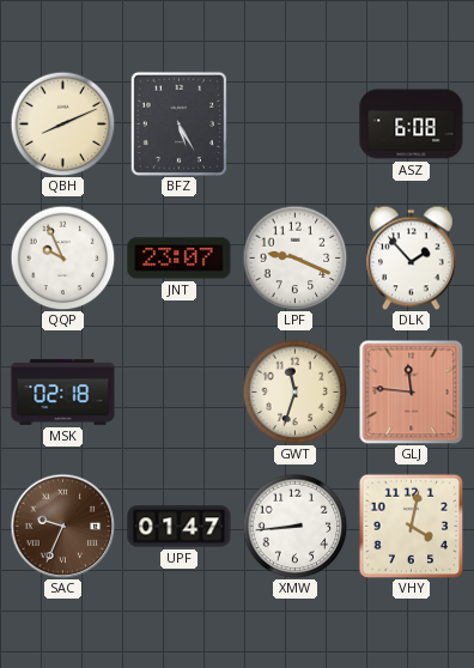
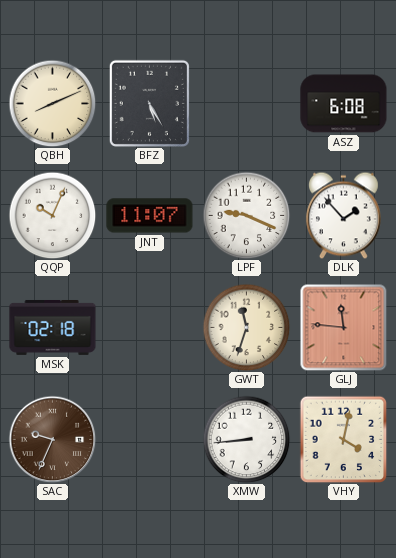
QQP: 9:56 -> 10:04
JNT: 23:07 -> 11:07
UPF: 01:47 -> none
